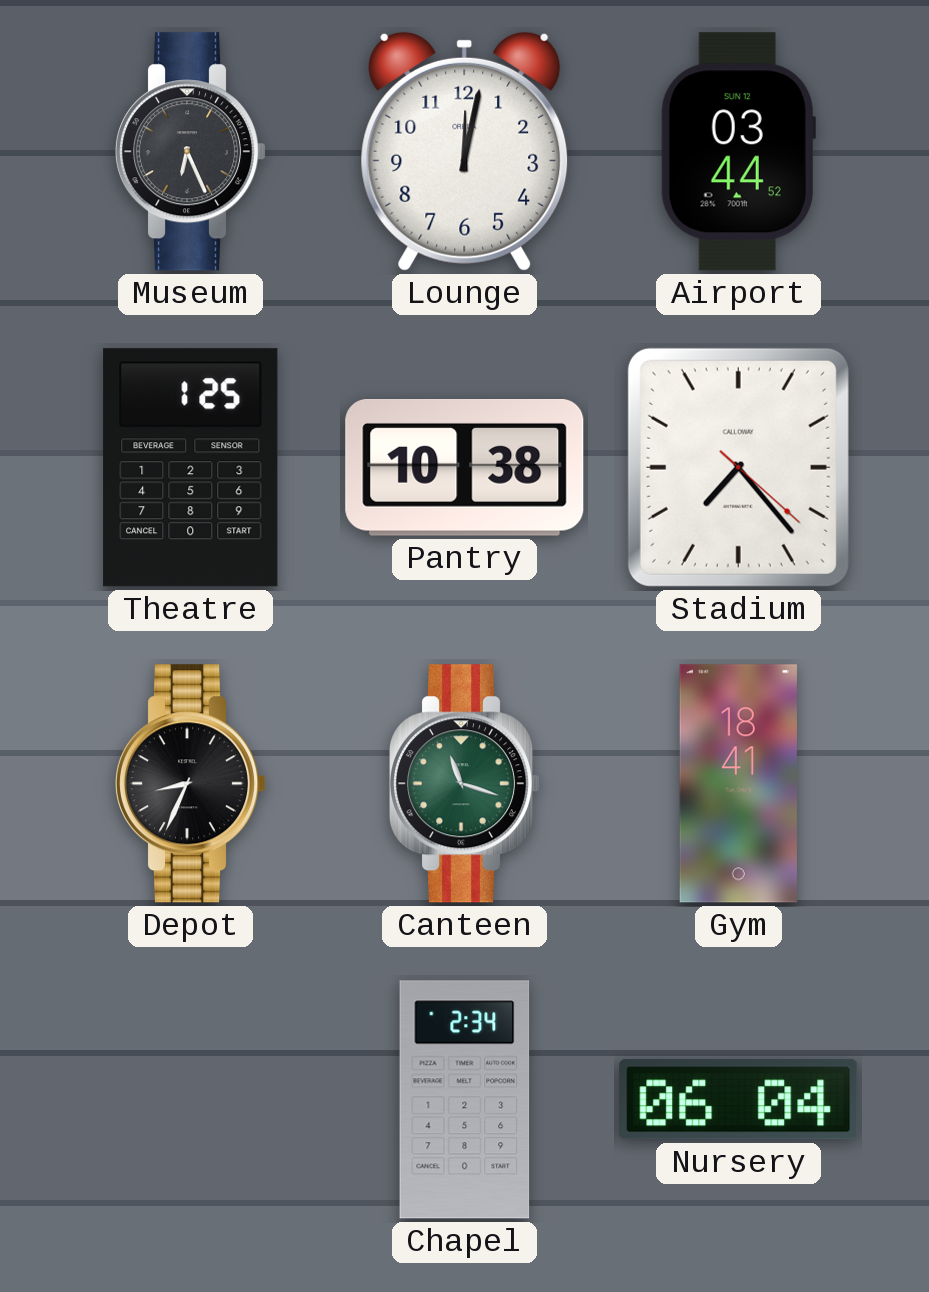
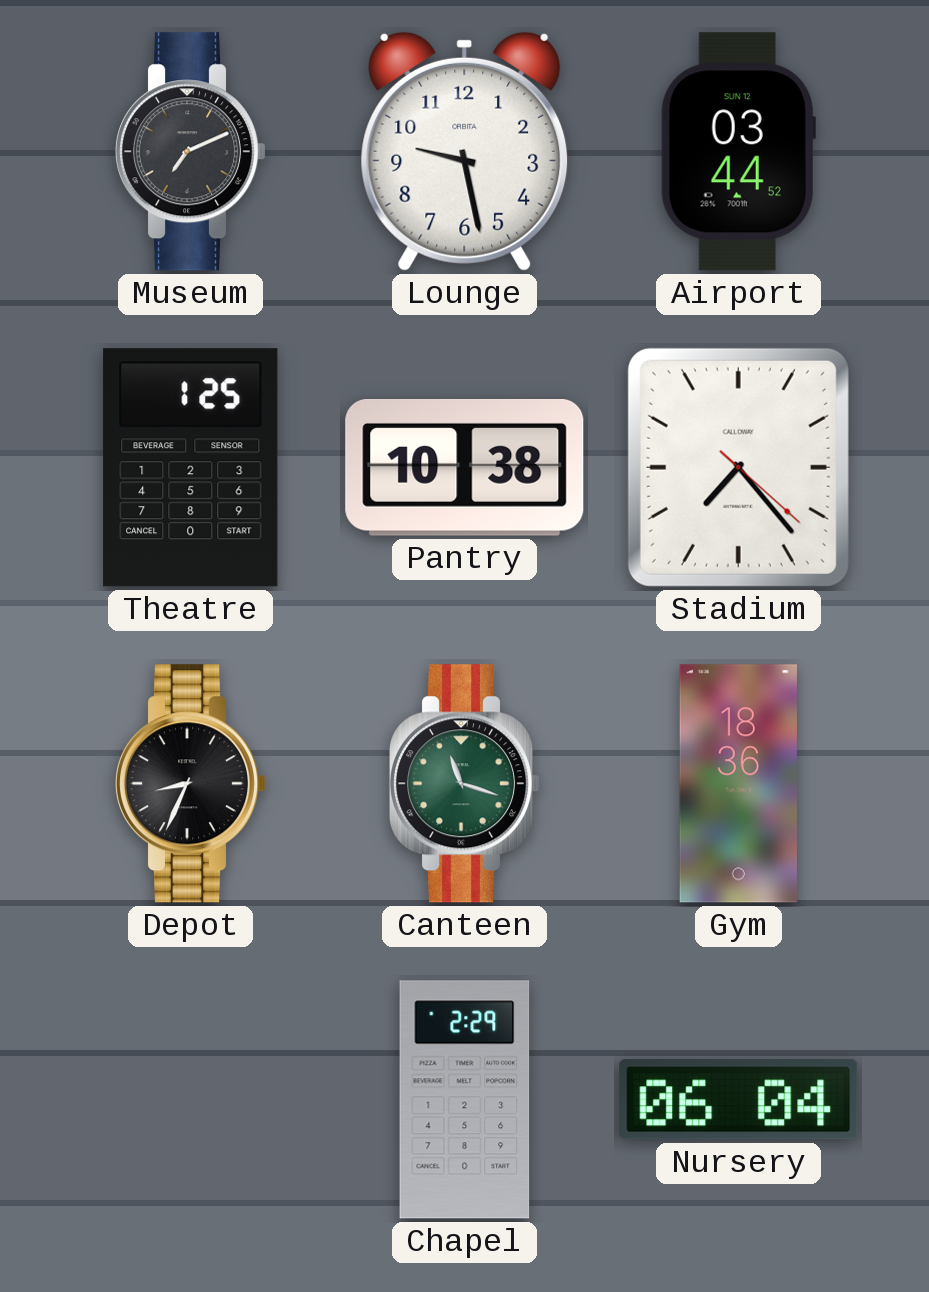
Museum: 6:26 -> 7:11
Lounge: 12:02 -> 9:28
Gym: 18:41 -> 18:36
Chapel: 2:34 -> 2:29
